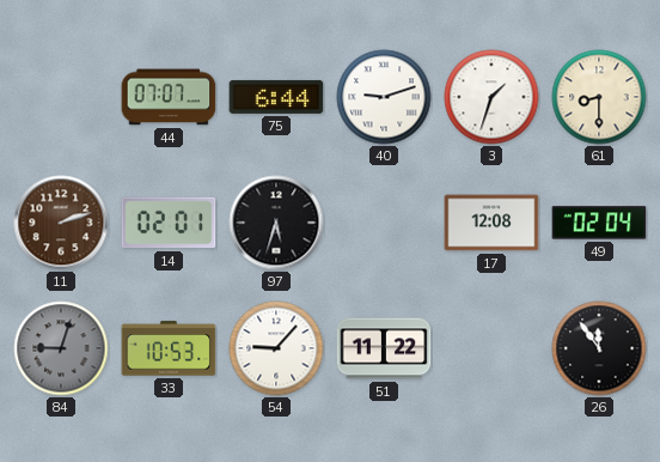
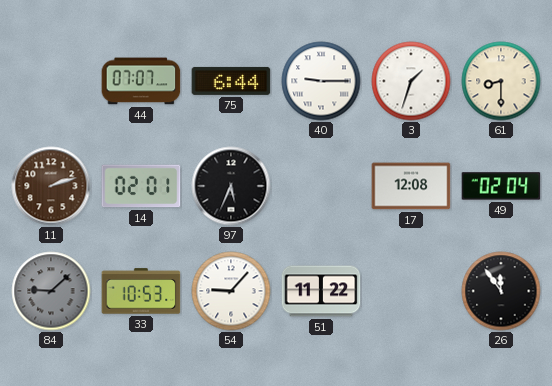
40: 9:12 -> 9:15
97: 5:33 -> 5:34
84: 9:03 -> 9:08
